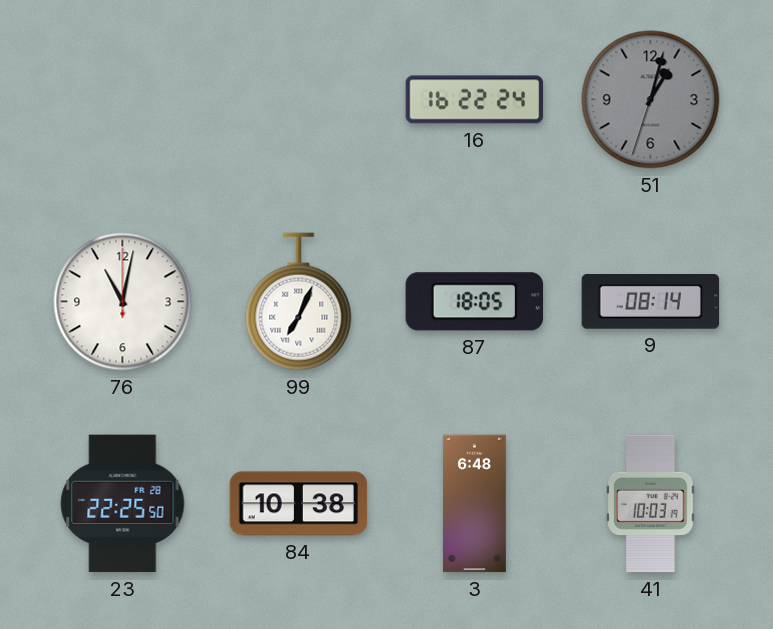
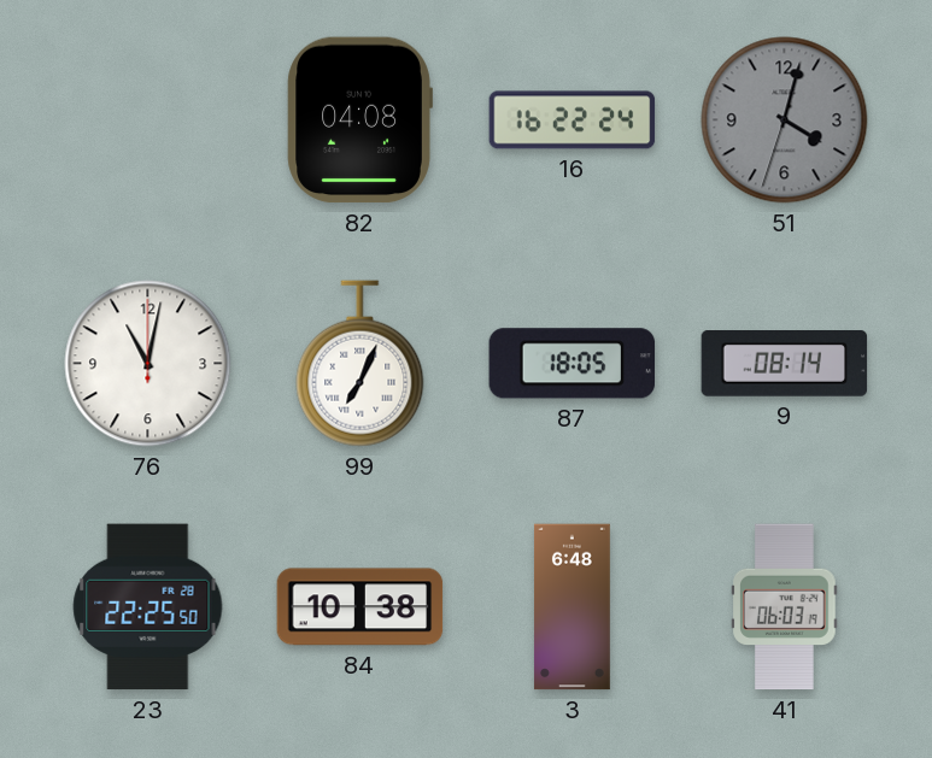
82: none -> 04:08
51: 1:02 -> 4:02
41: 10:03 -> 06:03
